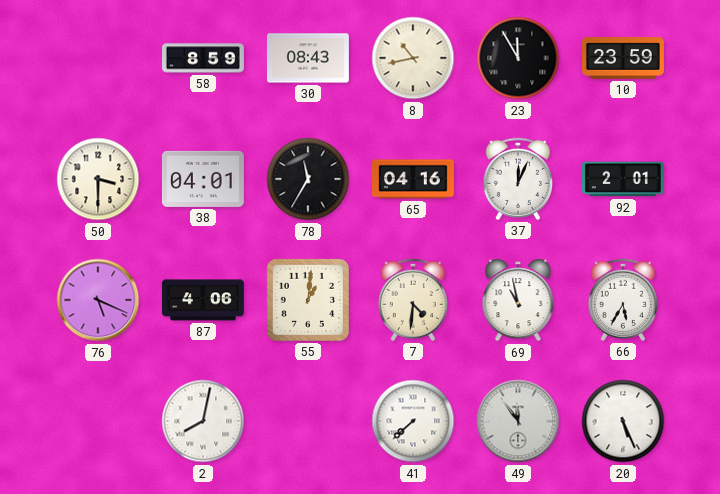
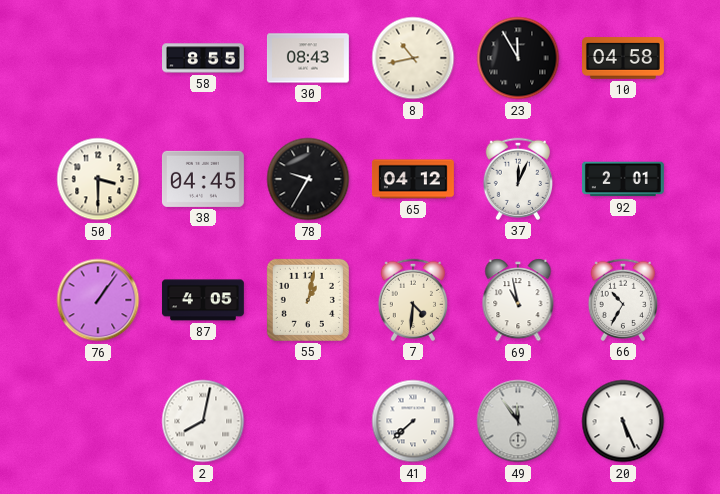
58: 8:59 -> 8:55
10: 23:59 -> 04:58
38: 04:01 -> 04:45
78: 11:35 -> 9:35
65: 04:16 -> 04:12
76: 5:19 -> 1:06
87: 4:06 -> 4:05
55: 1:01 -> 1:02
66: 5:35 -> 10:35
